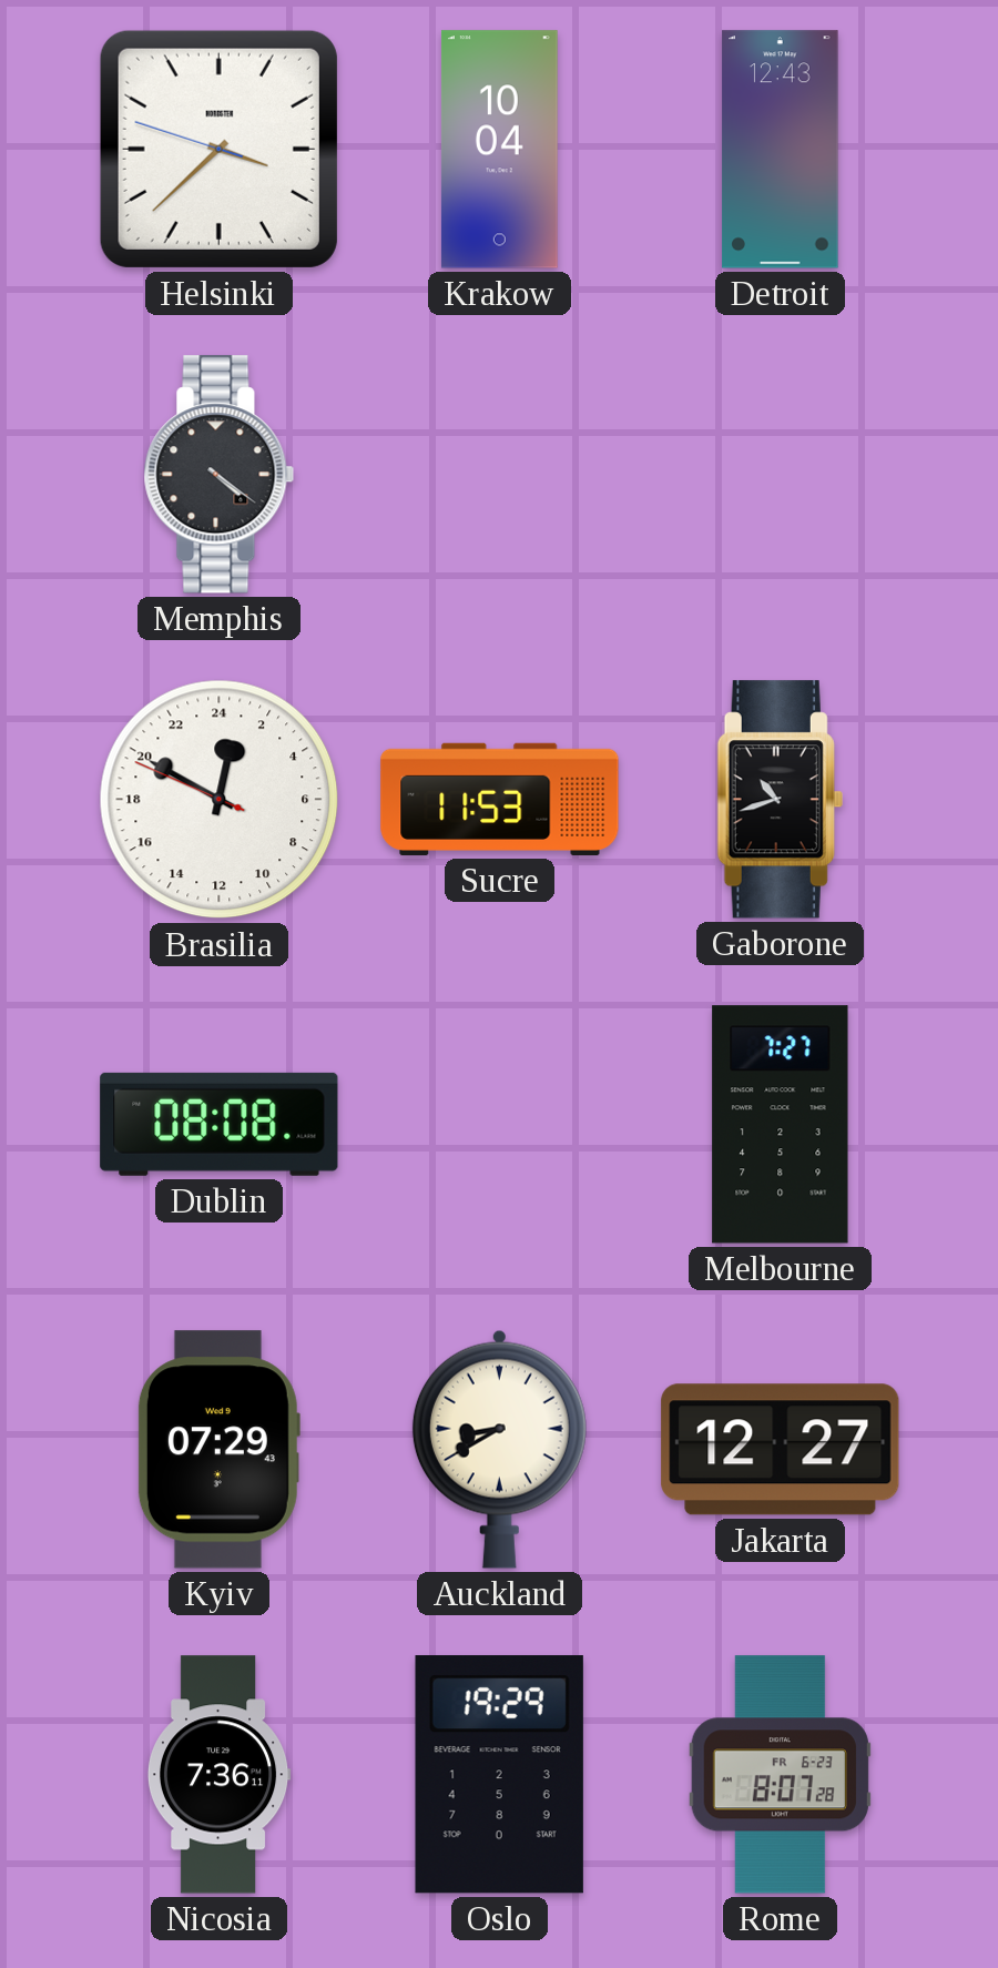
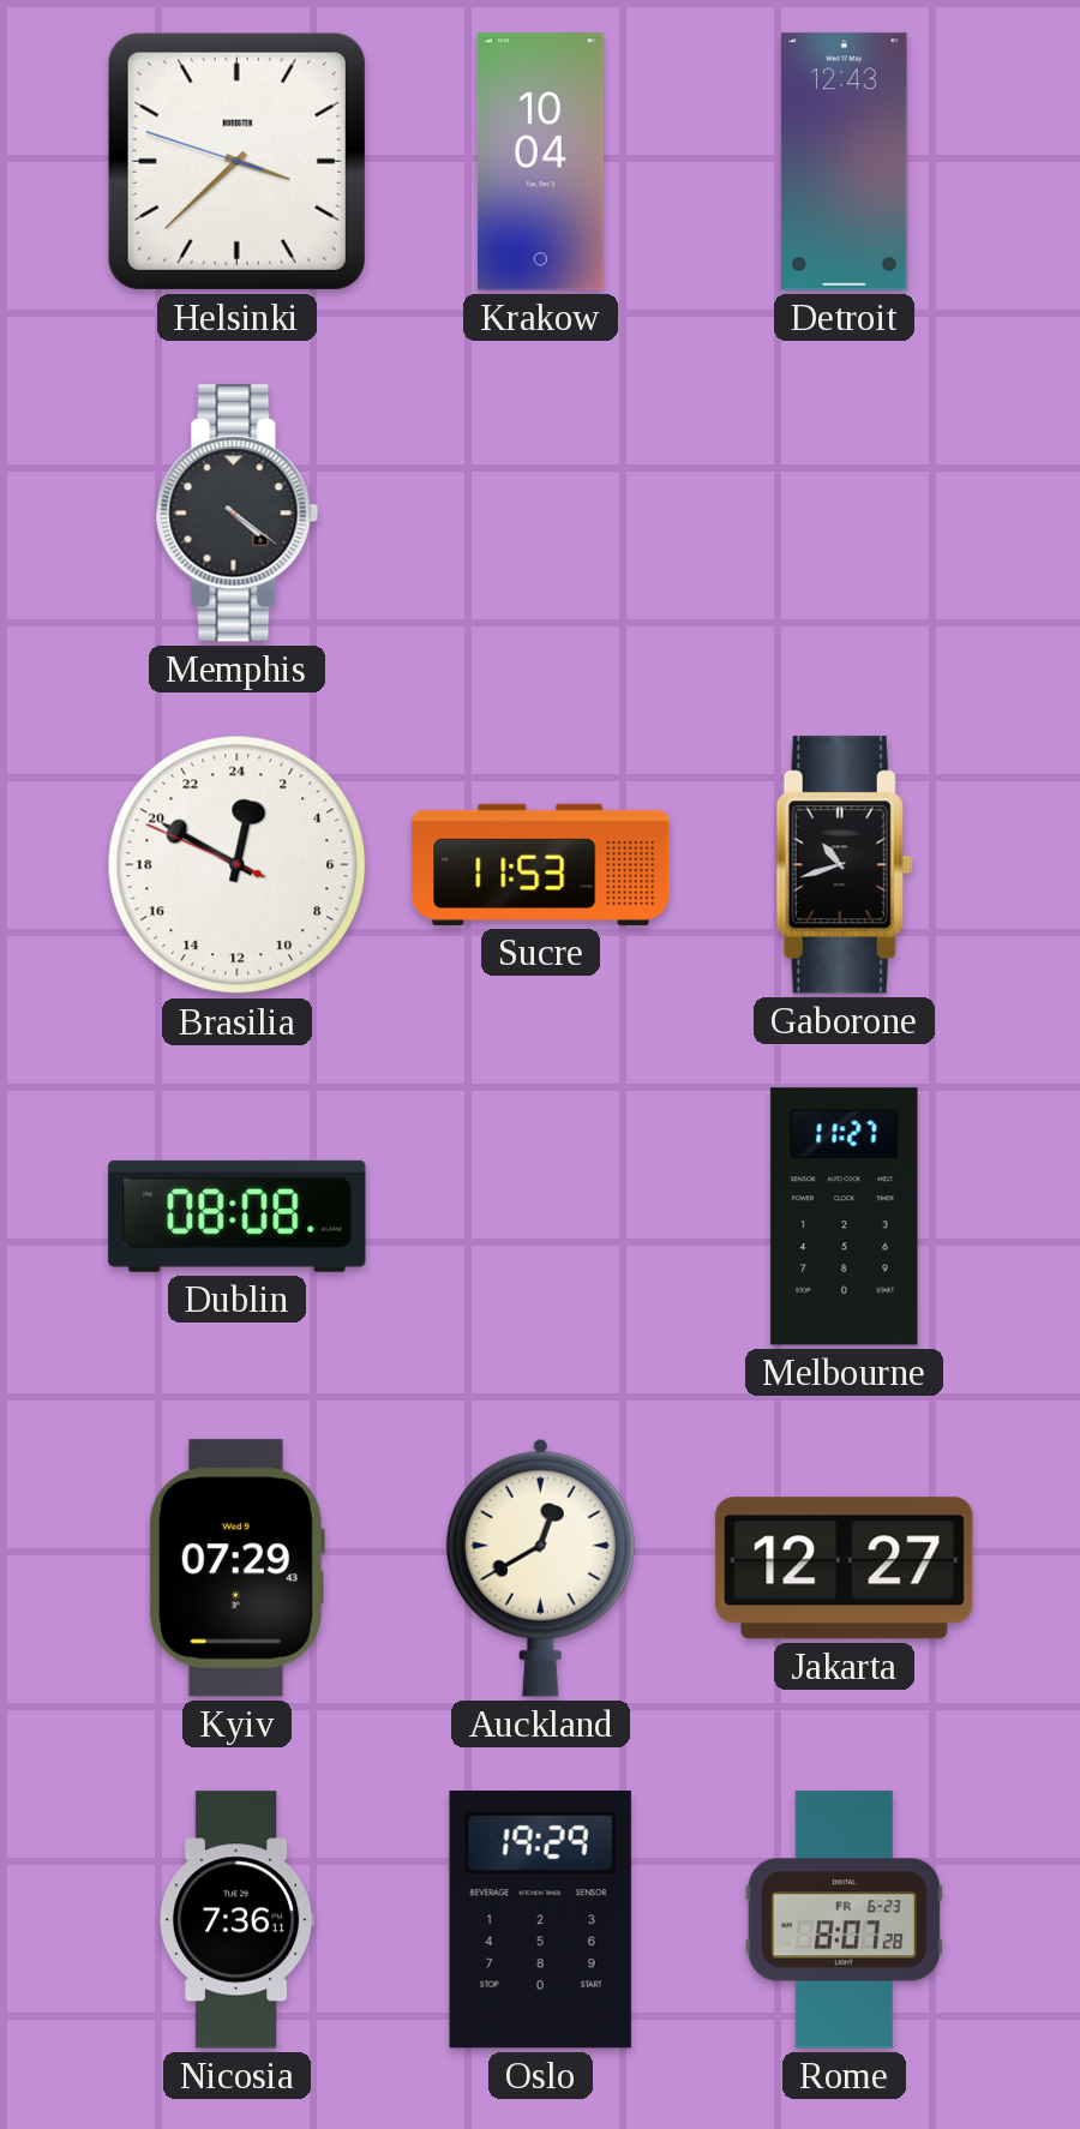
Melbourne: 7:27 -> 11:27
Auckland: 8:40 -> 12:40
